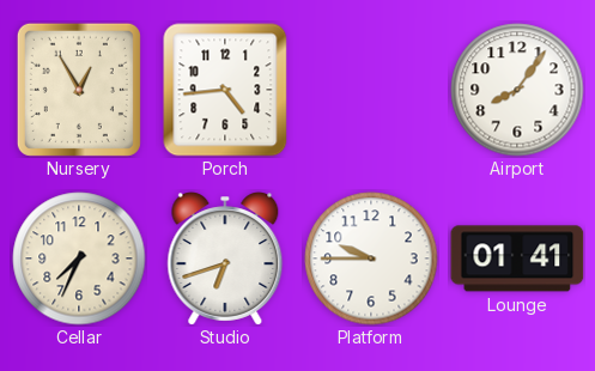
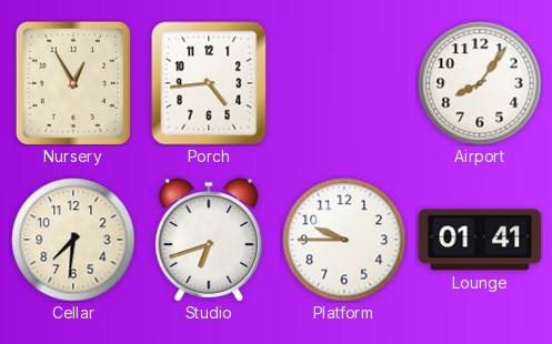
Cellar: 7:34 -> 7:31
